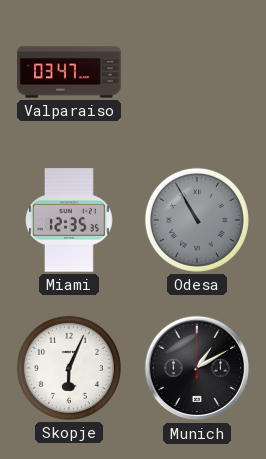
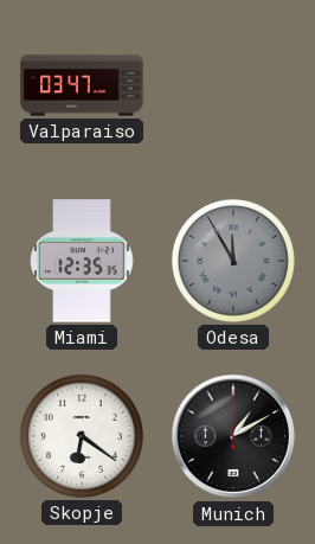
Odesa: 10:55 -> 11:55
Skopje: 6:04 -> 6:21
